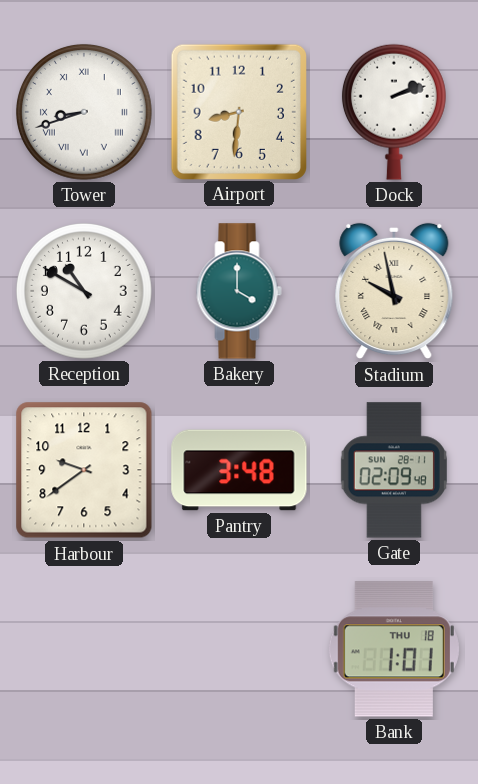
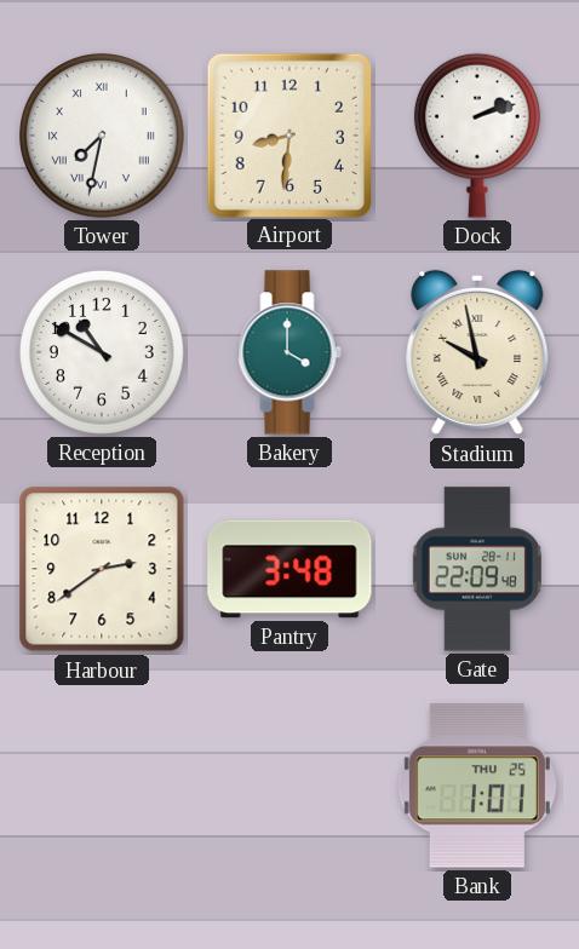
Tower: 8:42 -> 7:32
Harbour: 9:39 -> 2:39
Gate: 02:09 -> 22:09
Bank date: THU 18 -> THU 25
